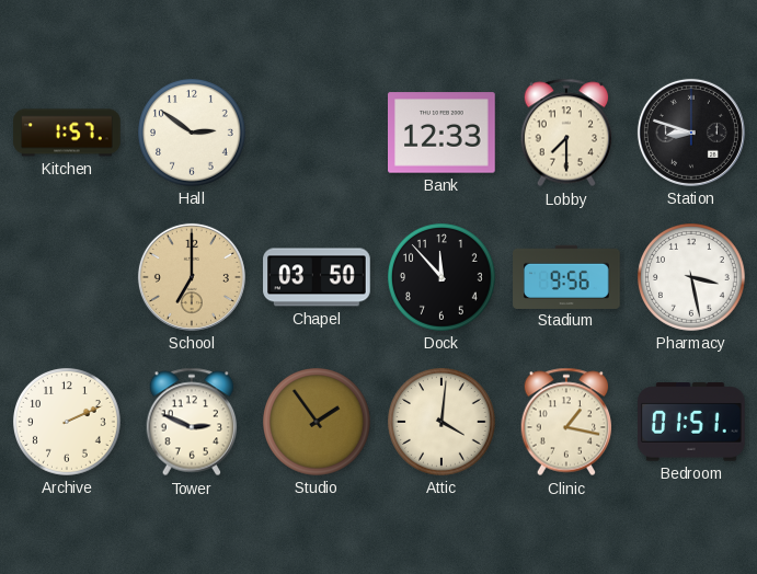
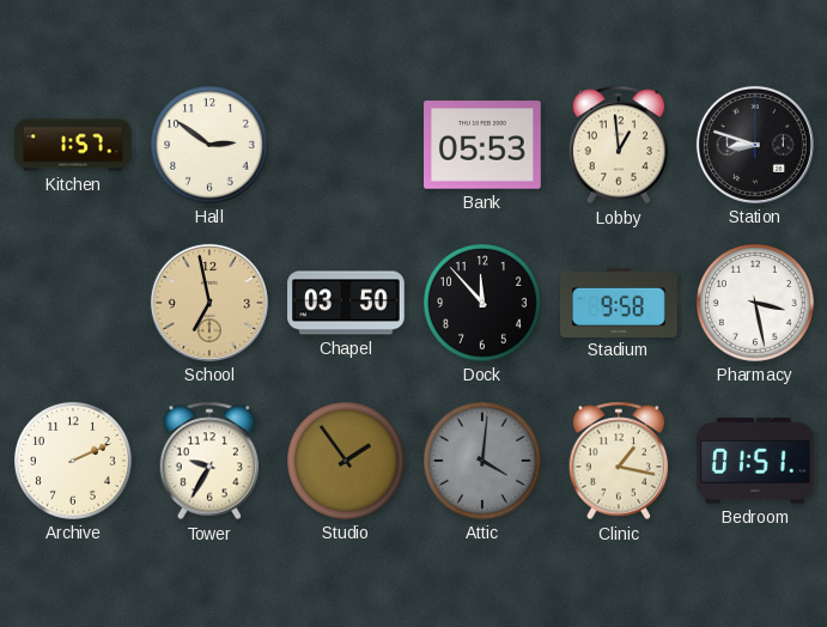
Bank: 12:33 -> 05:53
Lobby: 7:30 -> 12:59
School: 7:00 -> 6:58
Stadium: 9:56 -> 9:58
Tower: 2:49 -> 9:35
Attic dial: cream -> grey
